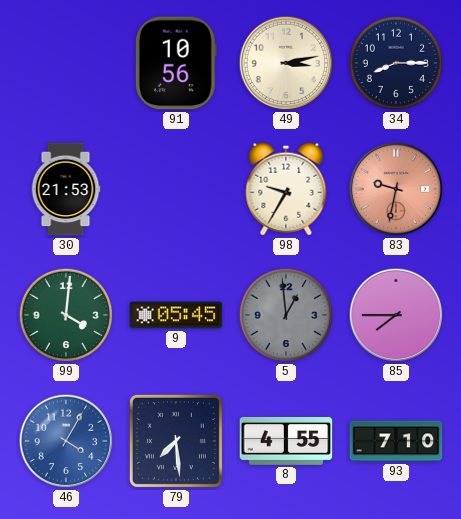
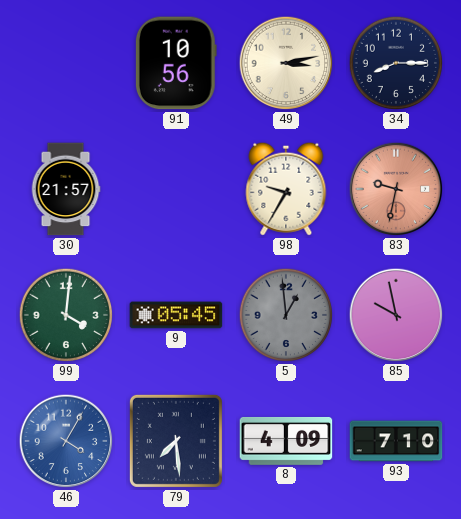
30: 21:53 -> 21:57
85: 7:45 -> 9:58
8: 4:55 -> 4:09
